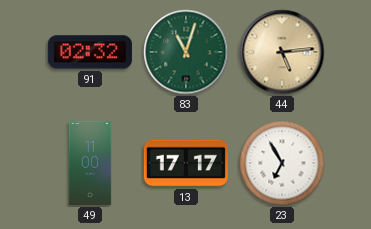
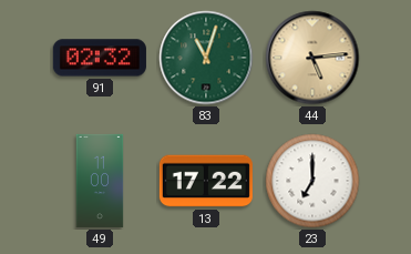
13: 17:17 -> 17:22
23: 6:55 -> 7:00
